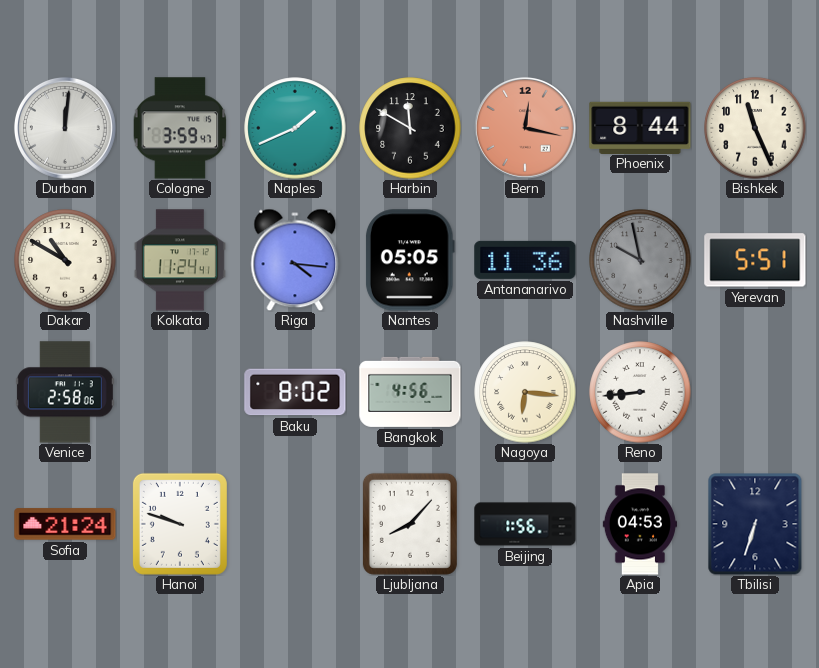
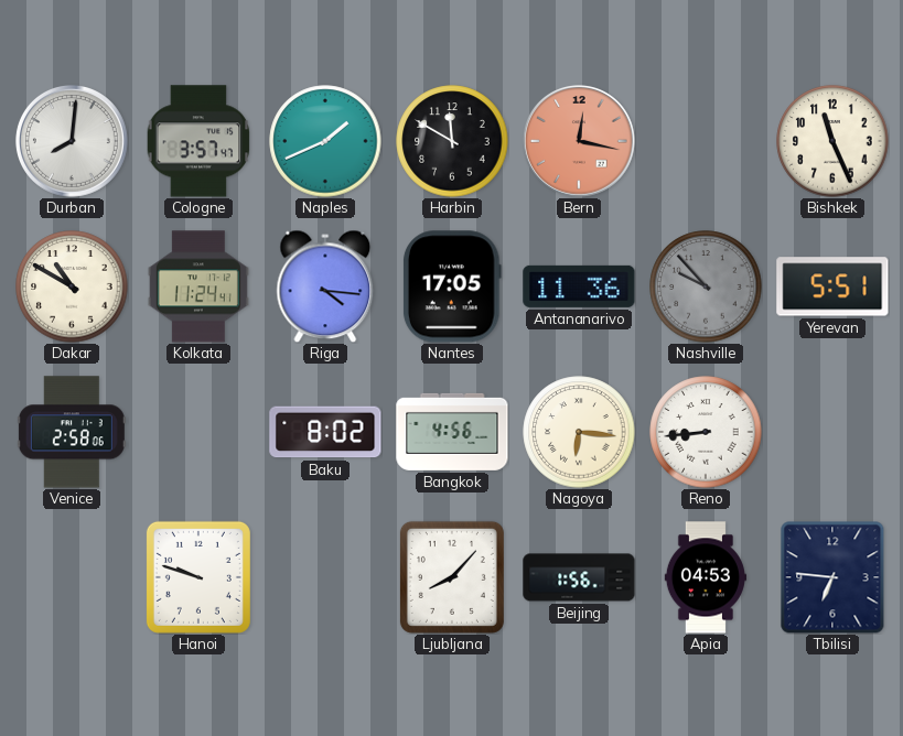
Durban: 12:01 -> 8:01
Cologne: 3:59 -> 3:57
Phoenix: 8:44 -> none
Nantes: 05:05 -> 17:05
Nashville: 9:58 -> 9:53
Sofia: 21:24 -> none
Tbilisi: 6:33 -> 6:46
